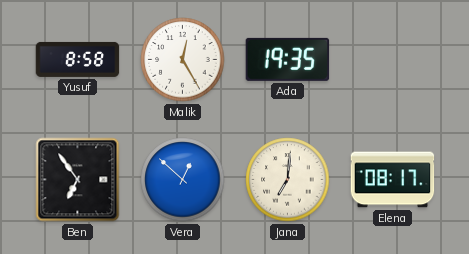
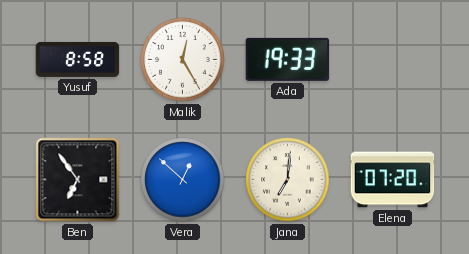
Ada: 19:35 -> 19:33
Elena: 08:17 -> 07:20
